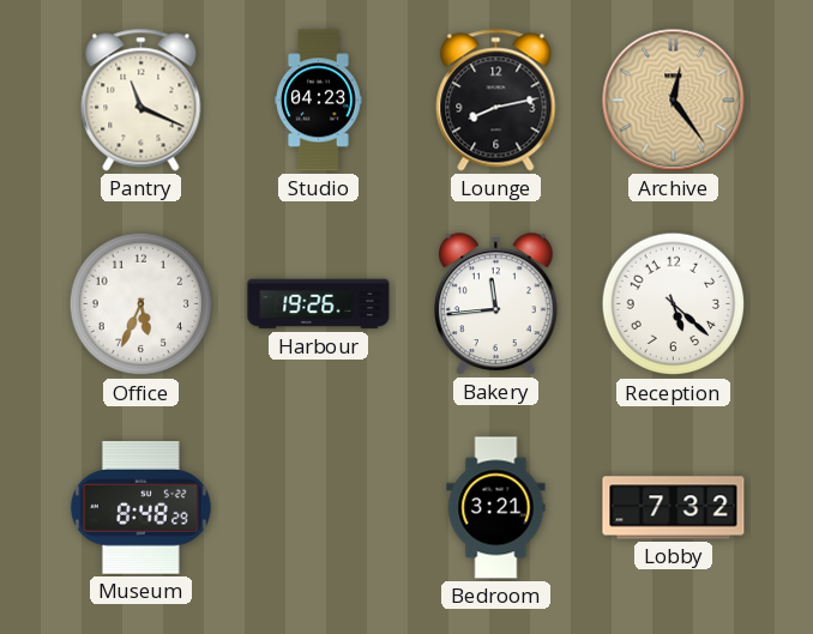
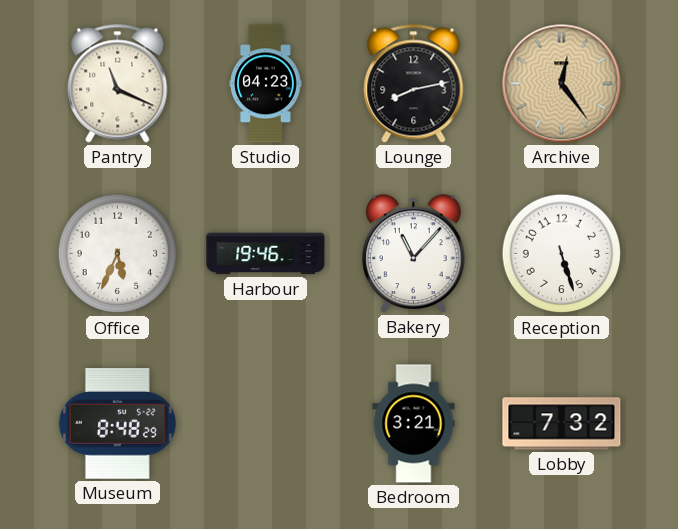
Harbour: 19:26 -> 19:46
Bakery: 11:44 -> 11:07
Reception: 5:22 -> 5:27
